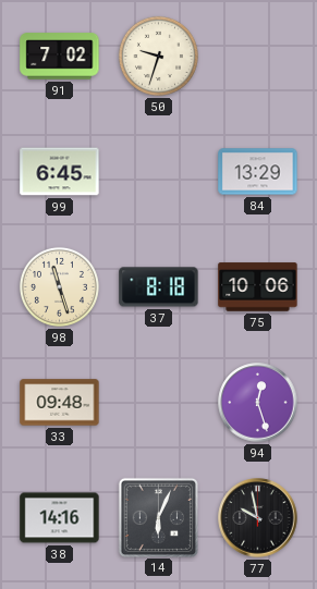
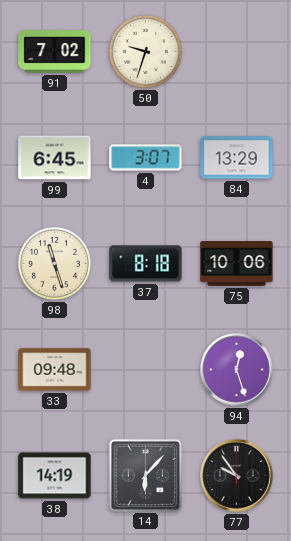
4: none -> 3:07
38: 14:16 -> 14:19
14: 6:04 -> 6:07
77: 9:58 -> 9:54
